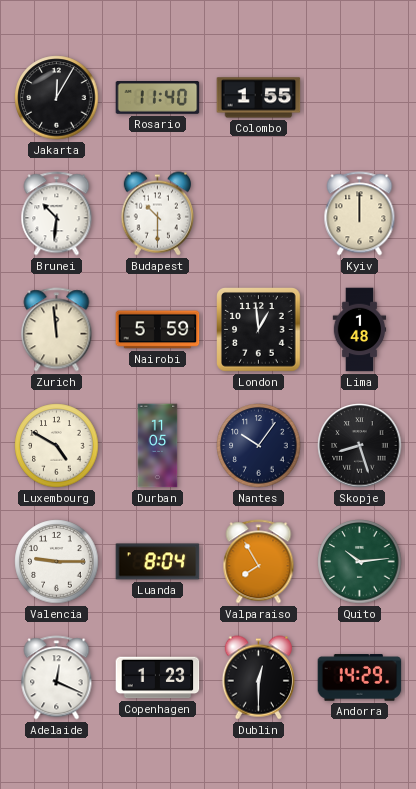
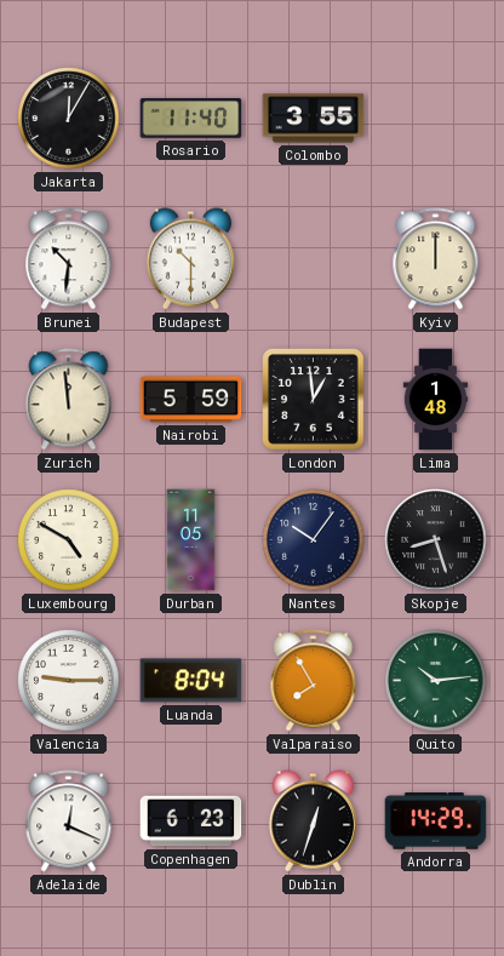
Colombo: 1:55 -> 3:55
Copenhagen: 1:23 -> 6:23
Dublin: 12:30 -> 12:33
